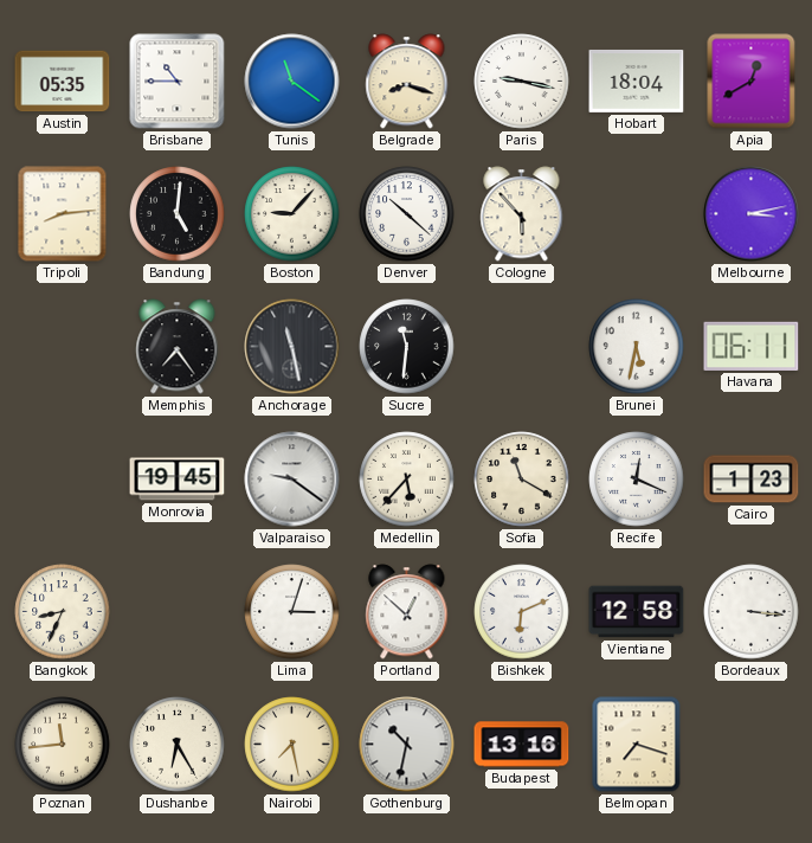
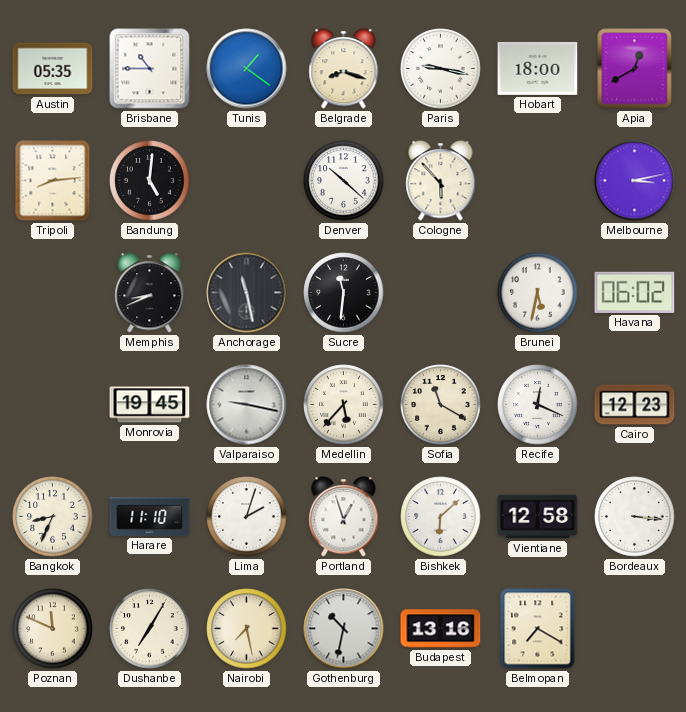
Tunis: 11:21 -> 1:21
Hobart: 18:04 -> 18:00
Boston: 9:07 -> none
Memphis: 7:24 -> 8:41
Havana: 06:11 -> 06:02
Valparaiso: 9:21 -> 9:17
Cairo: 1:23 -> 12:23
Harare: none -> 11:10
Lima: 3:03 -> 2:03
Portland: 12:52 -> 12:57
Bishkek: 6:11 -> 6:08
Poznan: 11:44 -> 11:49
Dushanbe: 6:25 -> 7:05
Belmopan: 7:18 -> 7:20
